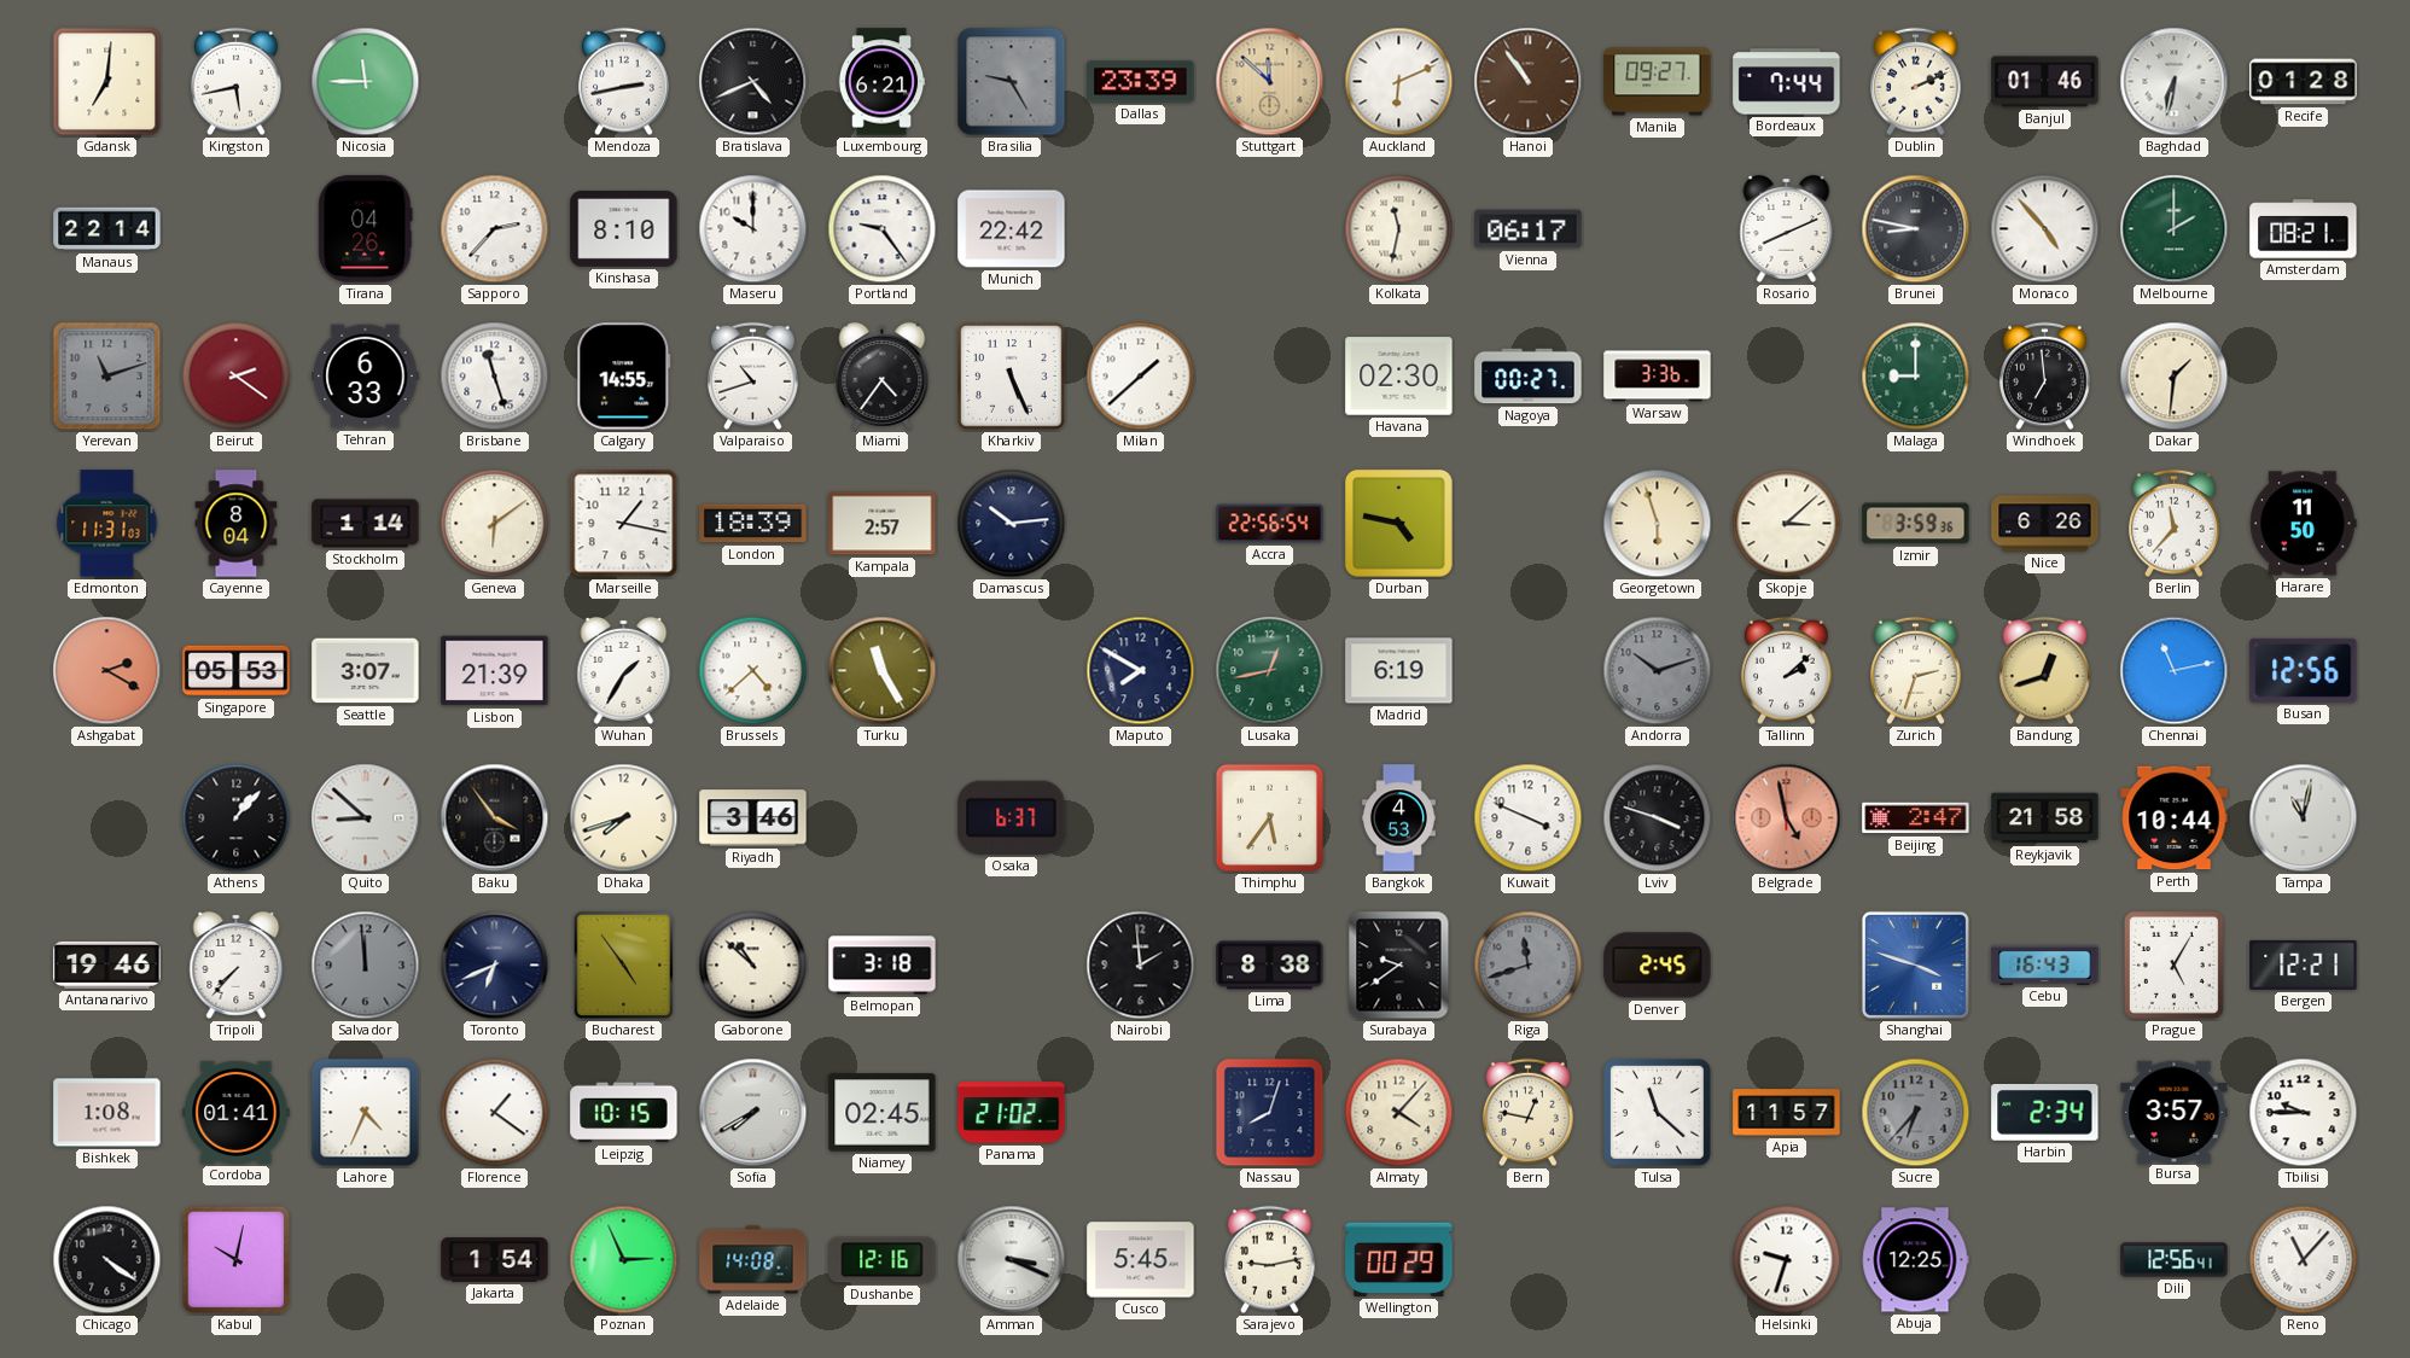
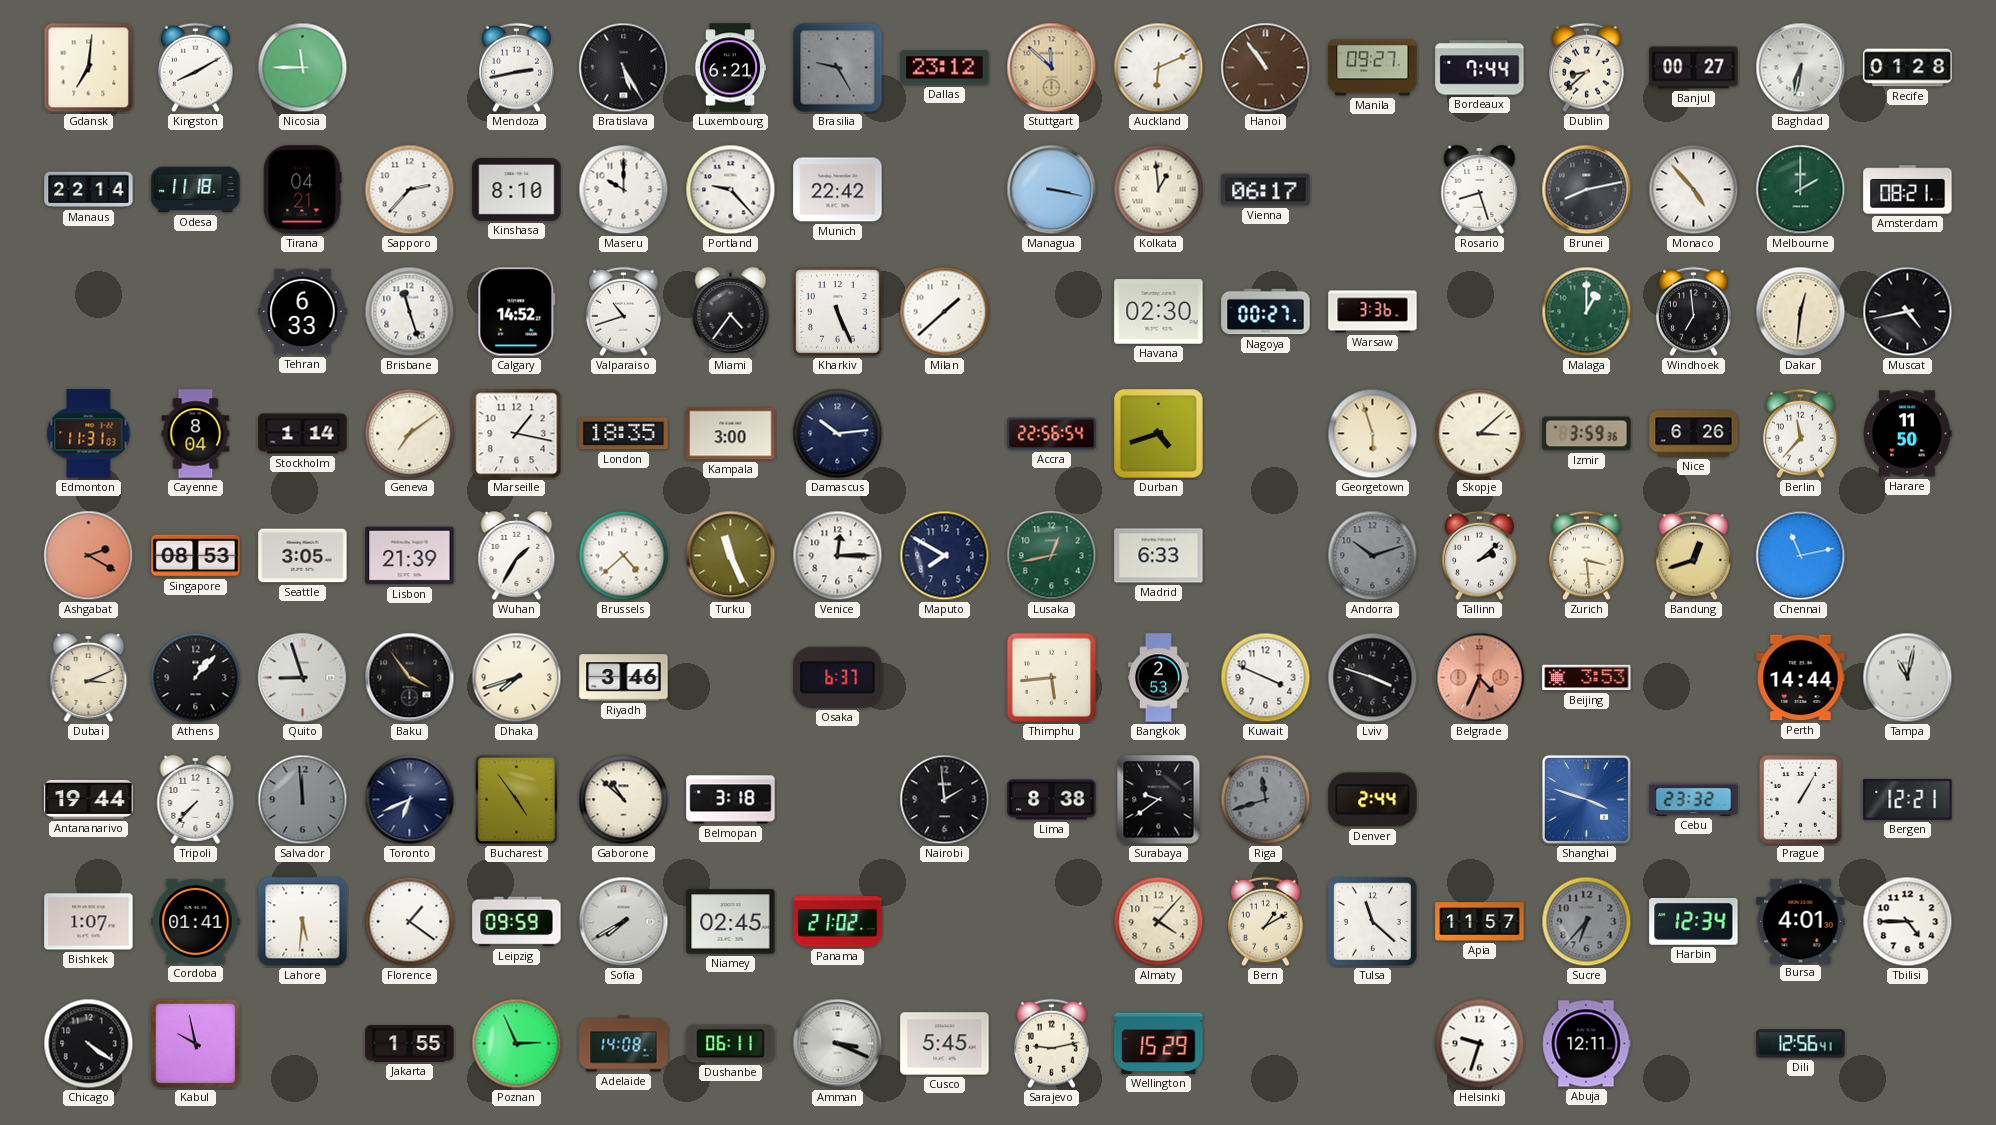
Kingston: 5:43 -> 8:10
Bratislava: 4:41 -> 5:25
Dallas: 23:39 -> 23:12
Dublin: 2:11 -> 8:38
Banjul: 01:46 -> 00:27
Odesa: none -> 11:18
Tirana: 04:26 -> 04:21
Portland: 9:24 -> 9:23
Managua: none -> 3:17
Kolkata: 11:32 -> 12:59
Rosario: 8:11 -> 8:27
Brunei: 8:47 -> 8:13
Yerevan: 11:12 -> none
Beirut: 2:21 -> none
Calgary: 14:55 -> 14:52
Malaga: 9:00 -> 1:00
Dakar: 1:31 -> 12:31
Muscat: none -> 4:43
Geneva: 6:09 -> 7:09
London: 18:39 -> 18:35
Kampala: 2:57 -> 3:00
Durban: 4:47 -> 4:42
Singapore: 05:53 -> 08:53
Seattle: 3:07 -> 3:05
Turku: 11:25 -> 11:26
Venice: none -> 12:15
Madrid: 6:19 -> 6:33
Zurich: 2:33 -> 3:29
Busan: 12:56 -> none
Dubai: none -> 3:11
Quito: 8:52 -> 8:57
Thimphu: 5:36 -> 5:44
Bangkok: 4:53 -> 2:53
Belgrade: 4:58 -> 4:34
Beijing: 2:47 -> 3:53
Reykjavik: 21:58 -> none
Perth: 10:44 -> 14:44
Antananarivo: 19:46 -> 19:44
Denver: 2:45 -> 2:44
Cebu: 16:43 -> 23:32
Prague: 5:05 -> 1:05
Bishkek: 1:08 -> 1:07
Lahore: 4:34 -> 5:31
Leipzig: 10:15 -> 09:59
Nassau: 8:03 -> none
Bern: 12:47 -> 1:10
Harbin: 2:34 -> 12:34
Bursa: 3:57 -> 4:01
Tbilisi: 9:45 -> 4:45
Kabul: 10:02 -> 9:58
Jakarta: 1:54 -> 1:55
Dushanbe: 12:16 -> 06:11
Wellington: 00:29 -> 15:29
Abuja: 12:25 -> 12:11
Reno: 11:07 -> none
